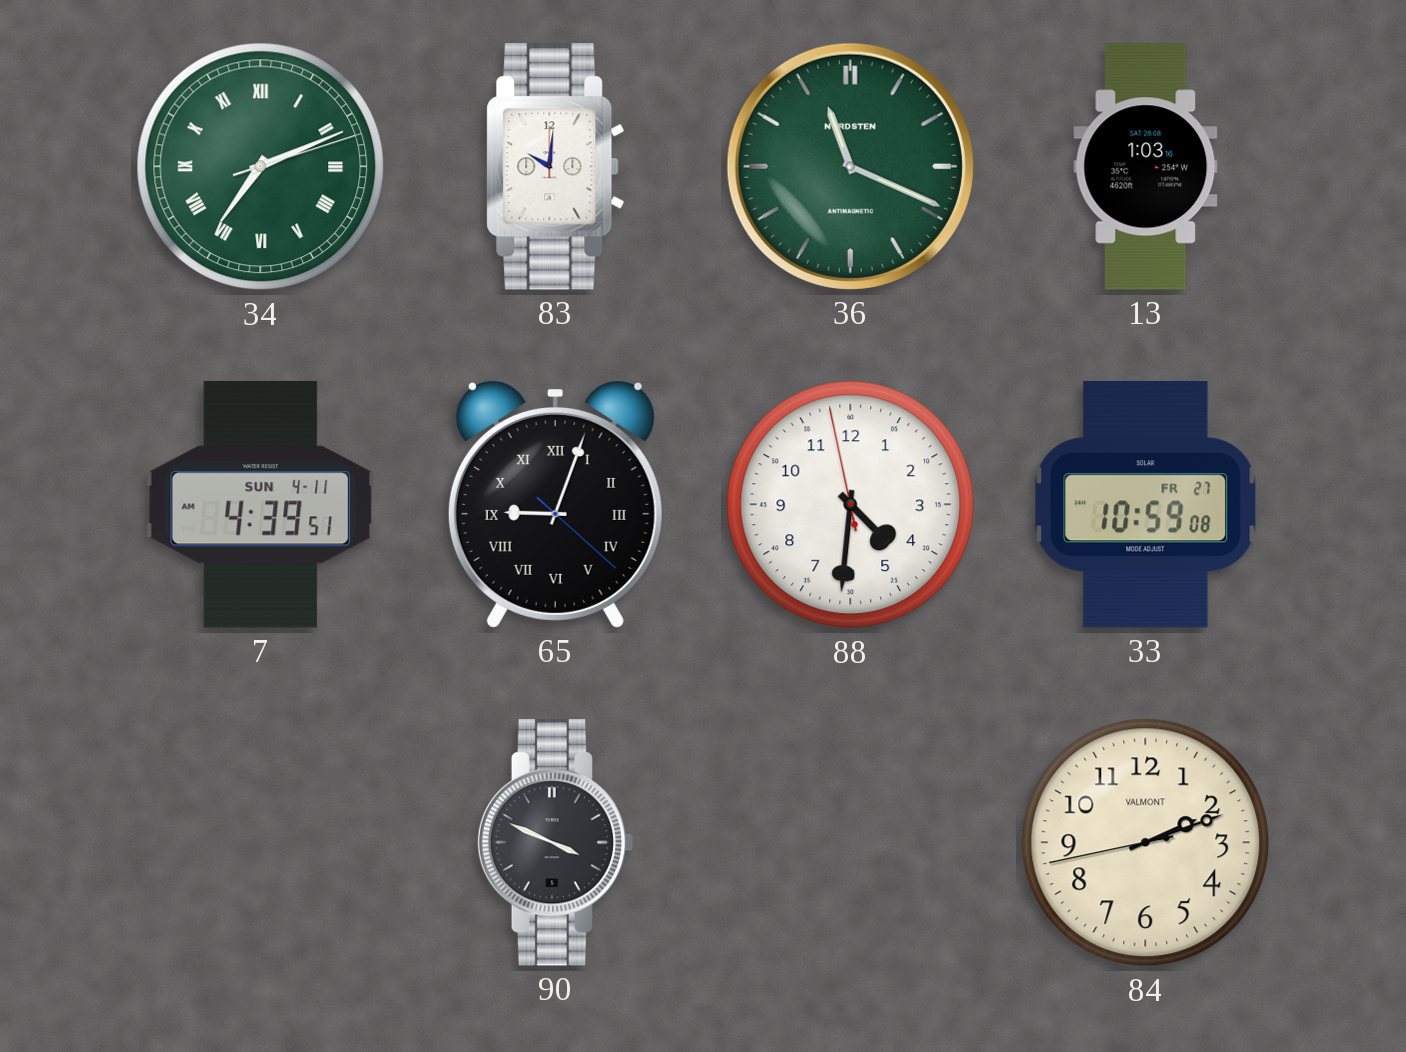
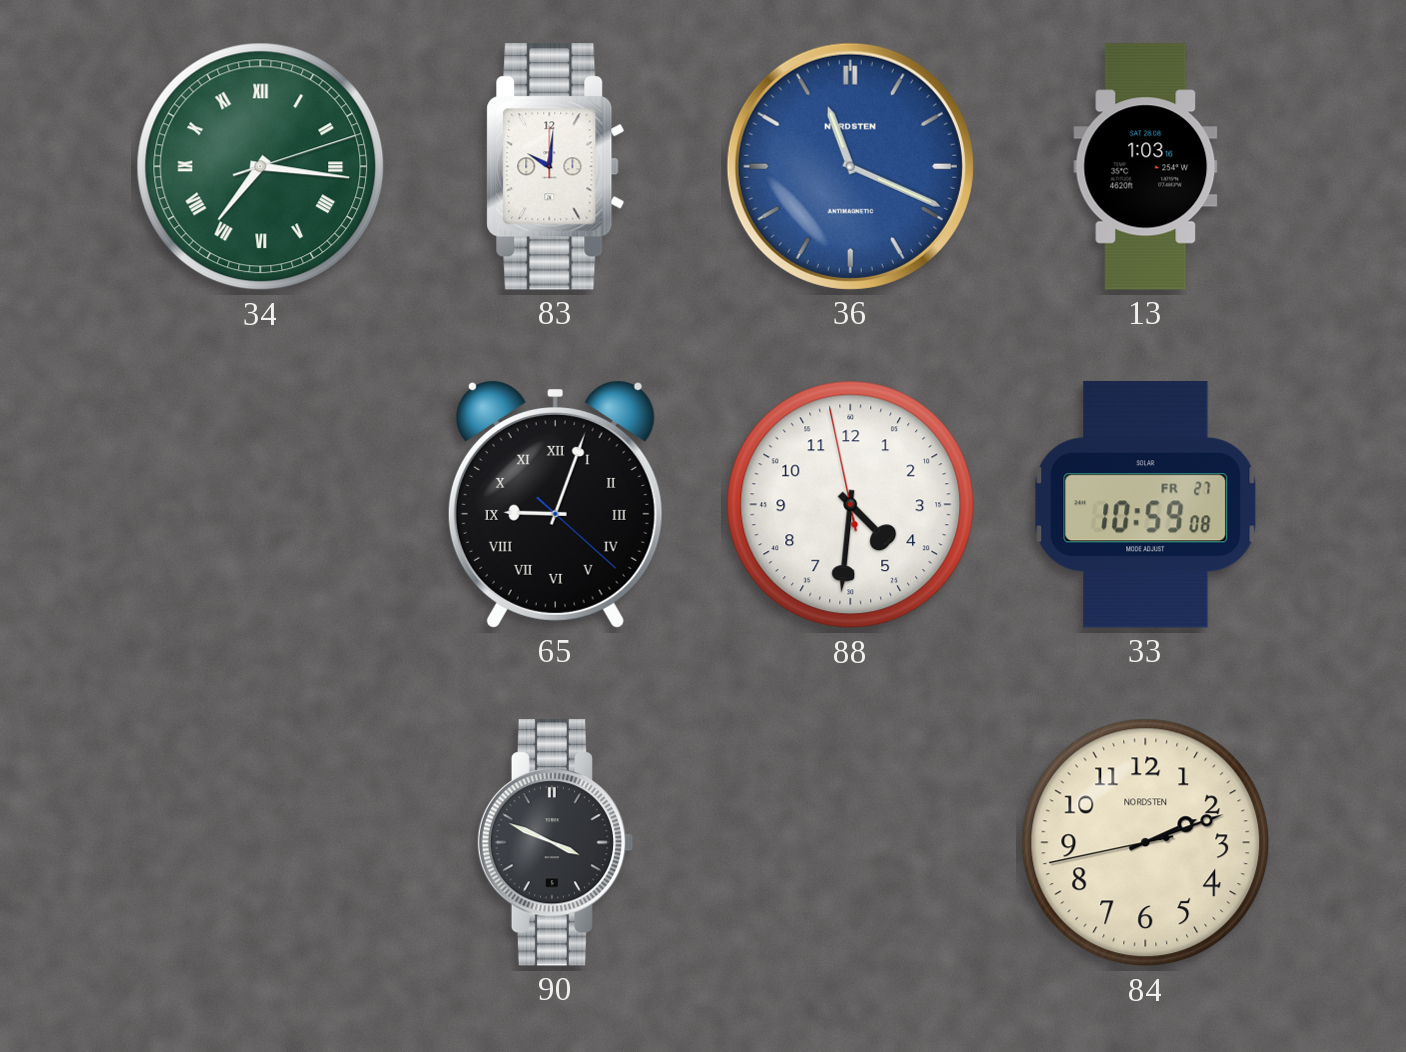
34: 7:11 -> 7:16
36 dial: green -> blue
7: 4:39 -> none
84 brand: VALMONT -> NORDSTEN
